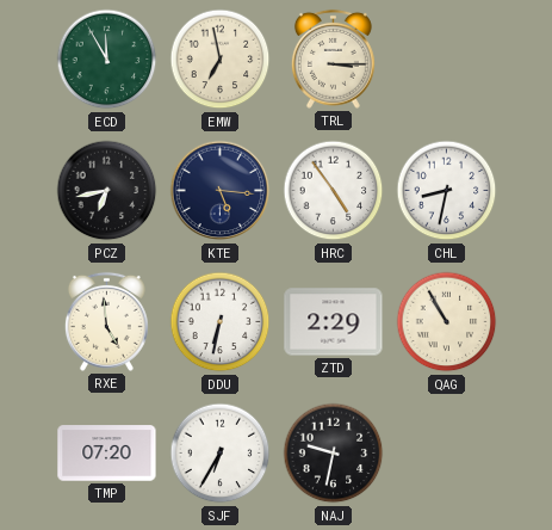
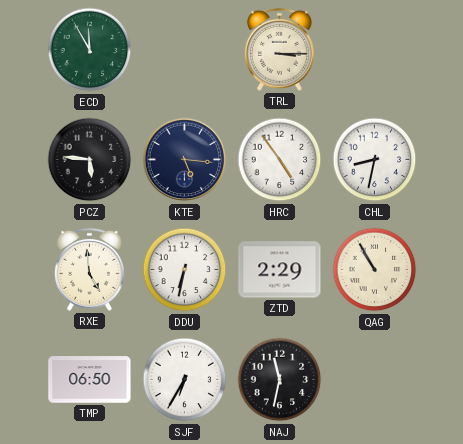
EMW: 6:58 -> none
PCZ: 6:43 -> 5:46
TMP: 07:20 -> 06:50
NAJ: 9:32 -> 11:32
